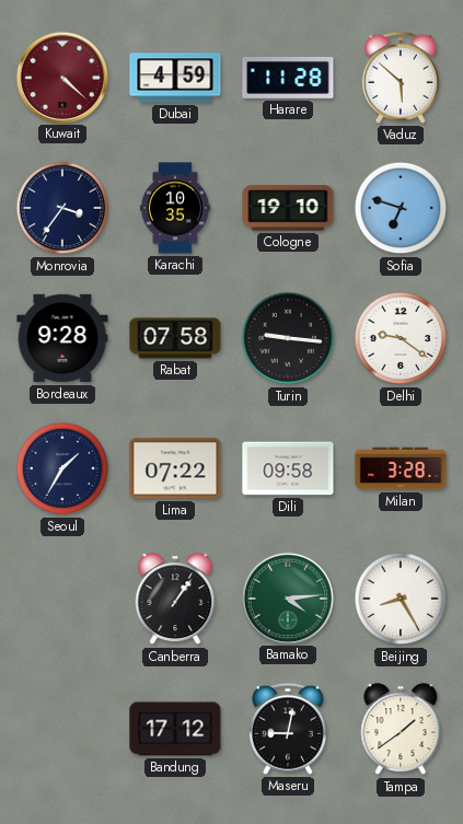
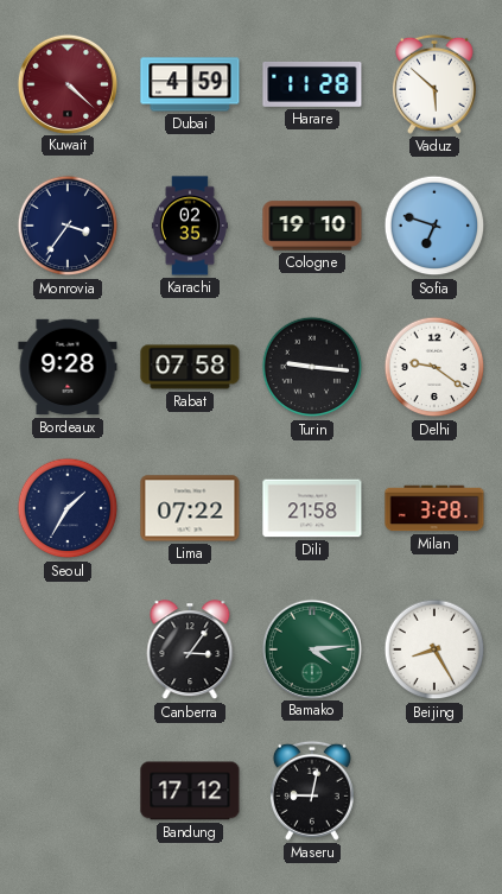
Karachi: 10:35 -> 02:35
Dili: 09:58 -> 21:58
Canberra: 1:06 -> 3:06
Tampa: 1:39 -> none
